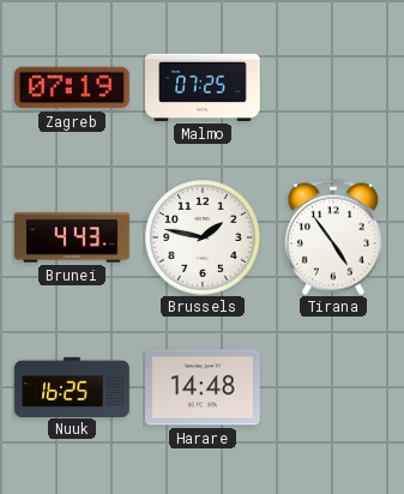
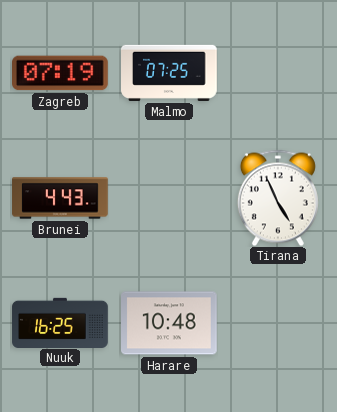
Brussels: 1:47 -> none
Tirana: 4:54 -> 4:56
Harare: 14:48 -> 10:48
